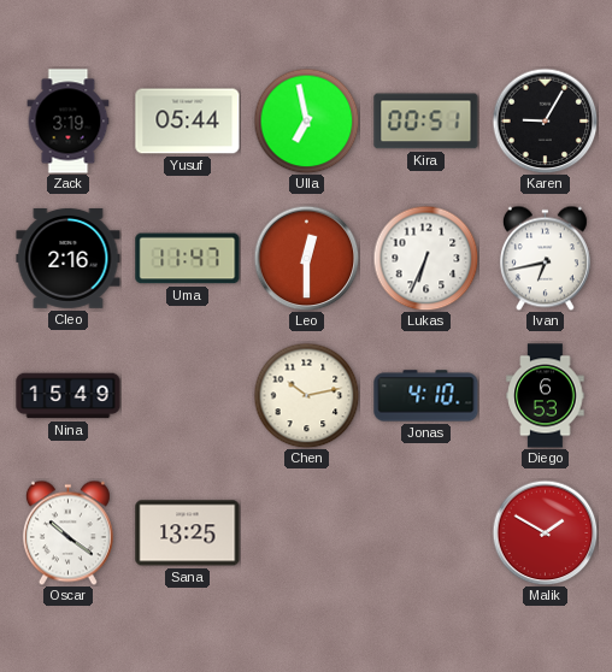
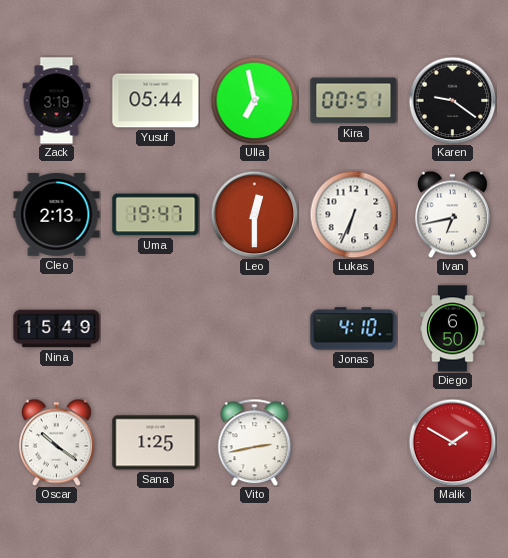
Karen: 9:05 -> 9:21
Cleo: 2:16 -> 2:13
Uma: 11:47 -> 19:47
Chen: 10:13 -> none
Diego: 6:53 -> 6:50
Sana: 13:25 -> 1:25
Vito: none -> 2:43
